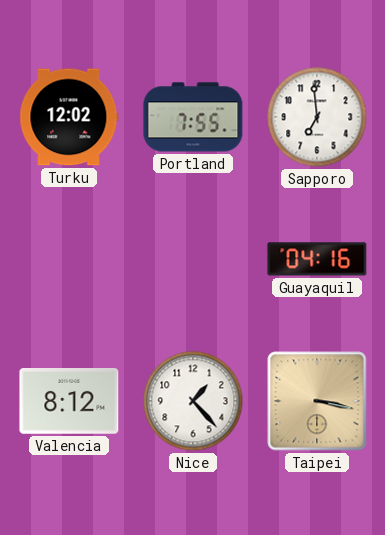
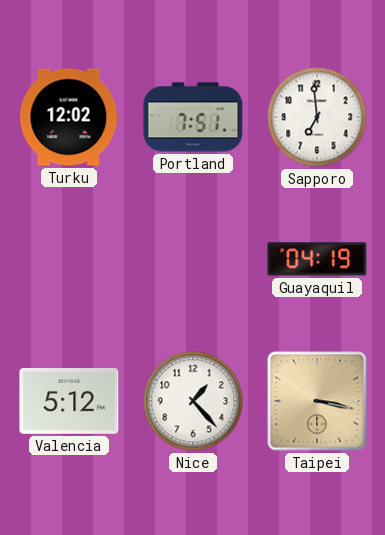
Portland: 7:55 -> 7:51
Guayaquil: 04:16 -> 04:19
Valencia: 8:12 -> 5:12
